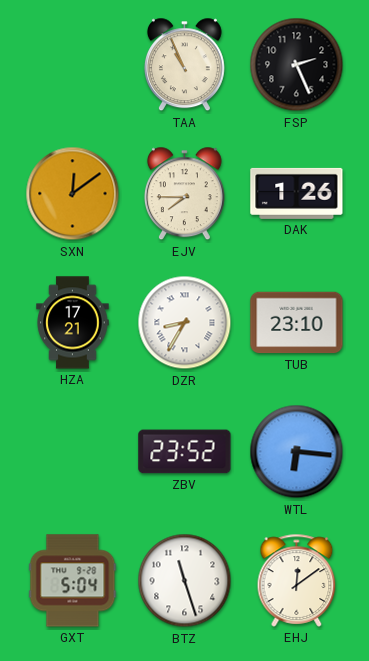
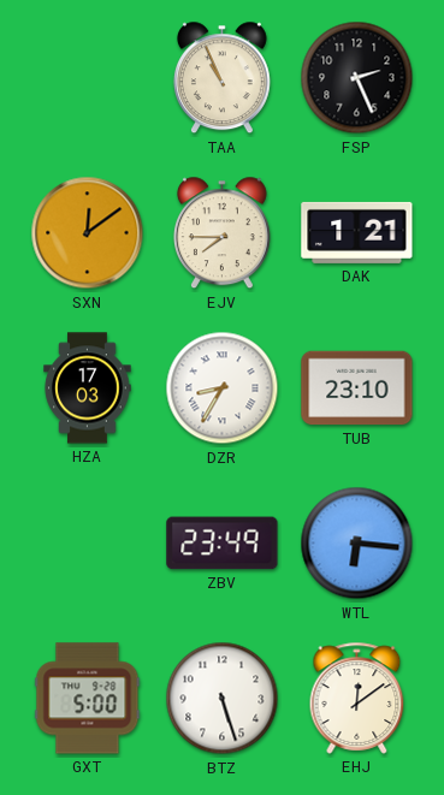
DAK: 1:26 -> 1:21
HZA: 17:21 -> 17:03
ZBV: 23:52 -> 23:49
GXT: 5:04 -> 5:00
BTZ: 11:27 -> 5:27
